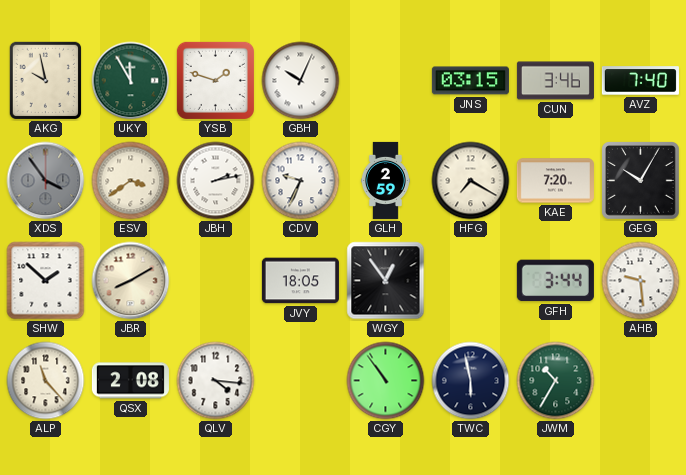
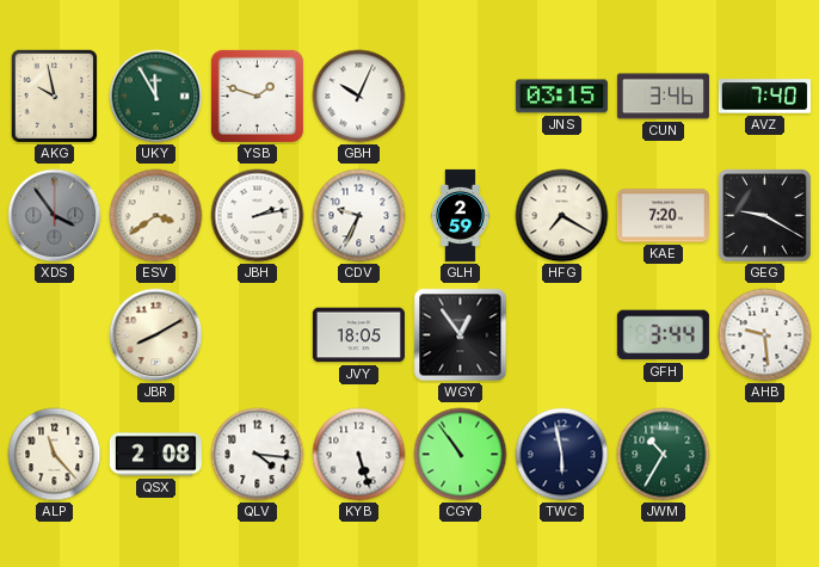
GEG: 10:05 -> 9:20
SHW: 1:52 -> none
KYB: none -> 5:27
